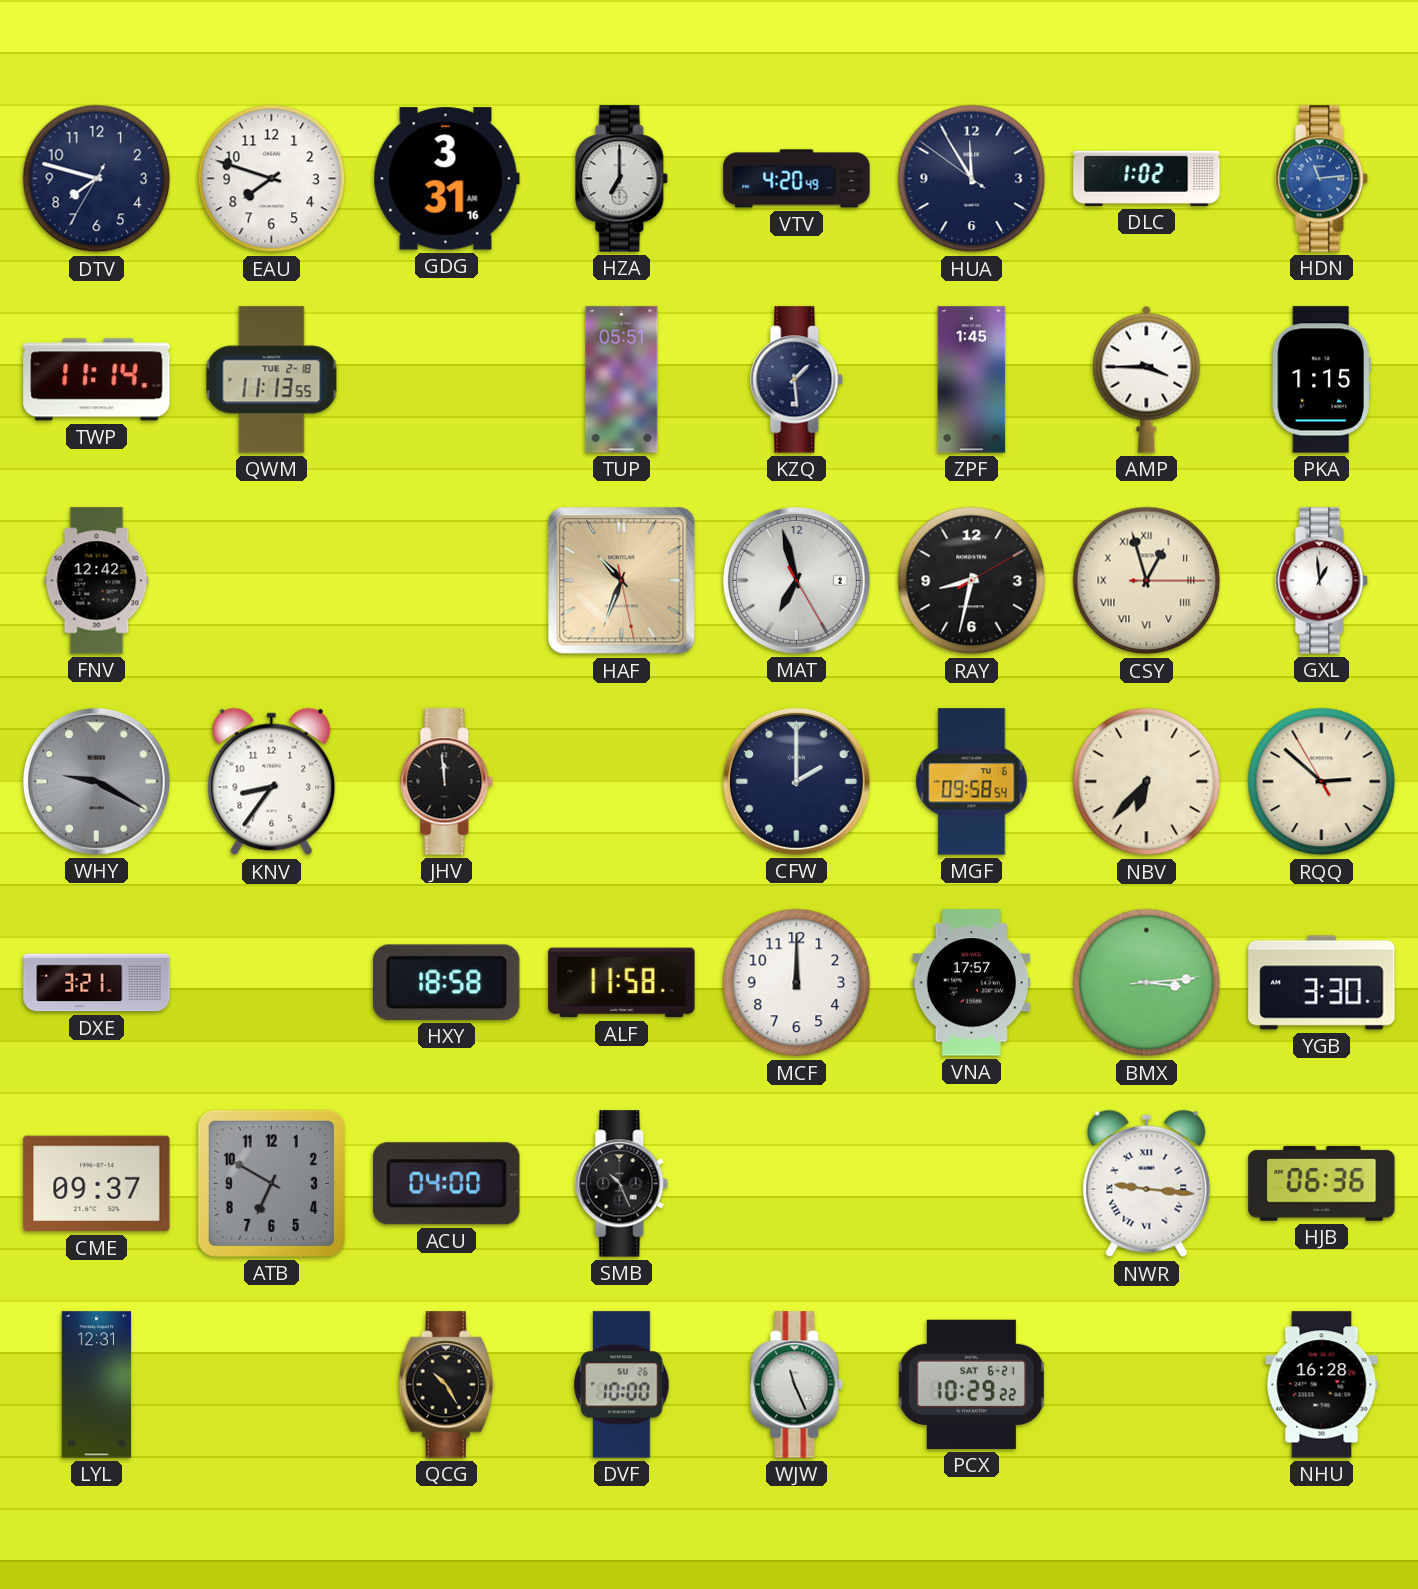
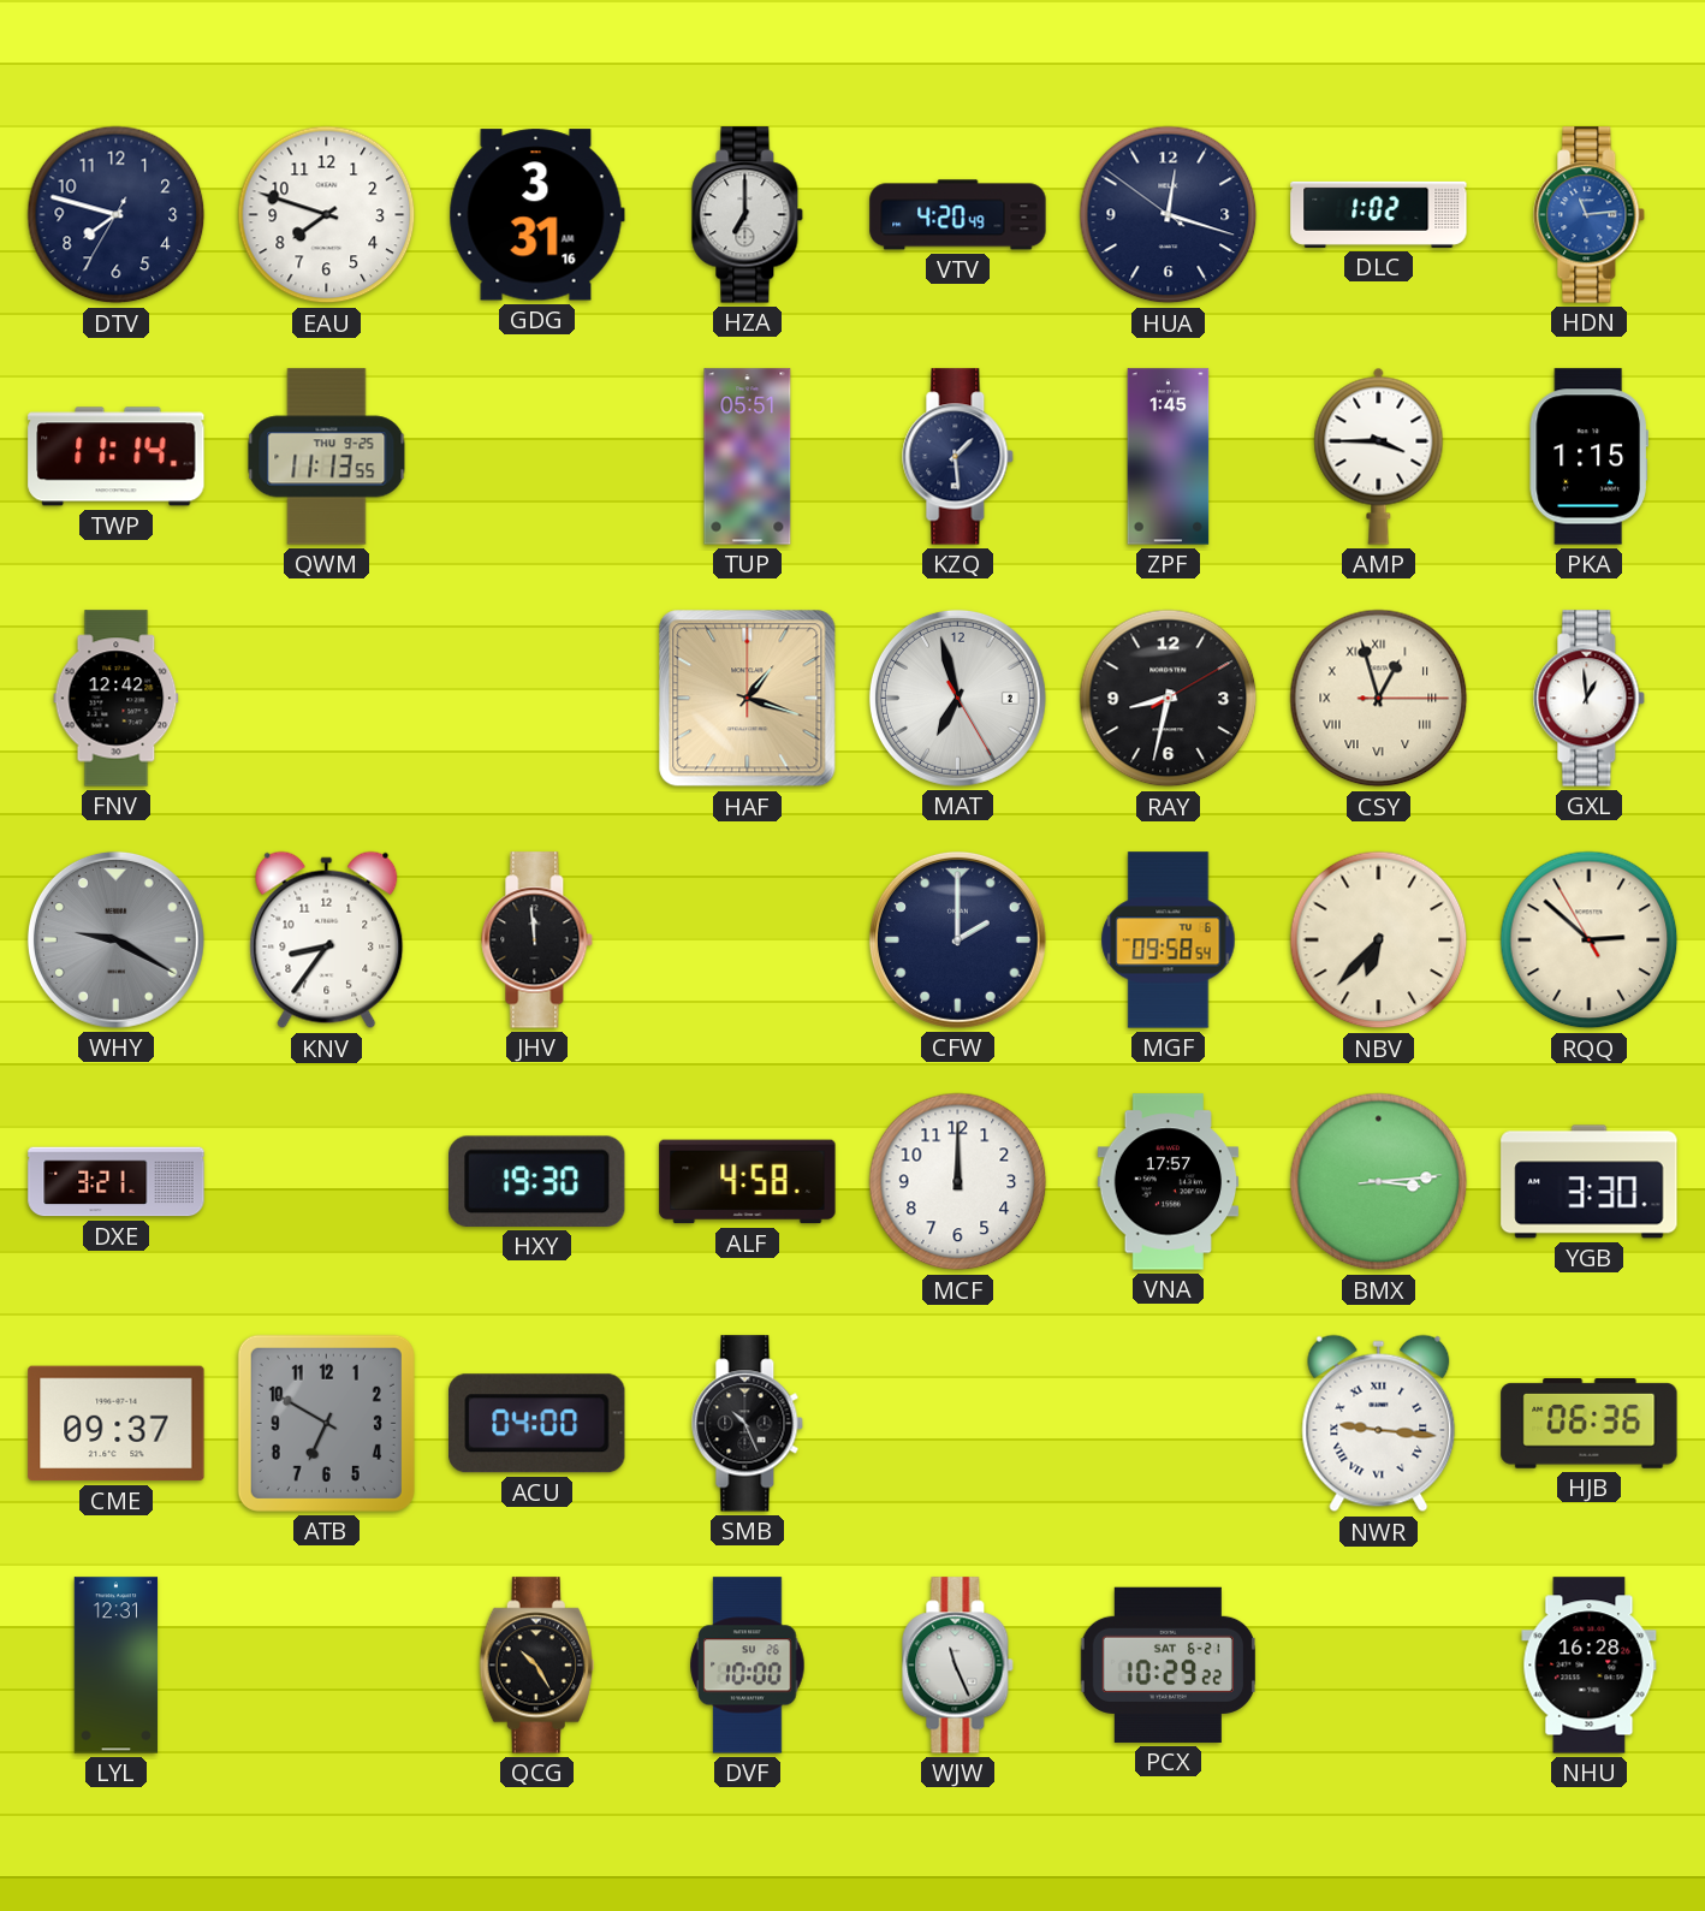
HUA: 11:54 -> 12:17
QWM date: TUE 2-18 -> THU 9-25
HAF: 10:33 -> 1:18
HXY: 18:58 -> 19:30
ALF: 11:58 -> 4:58
